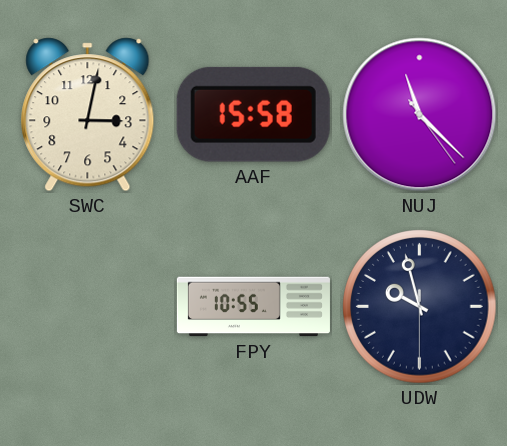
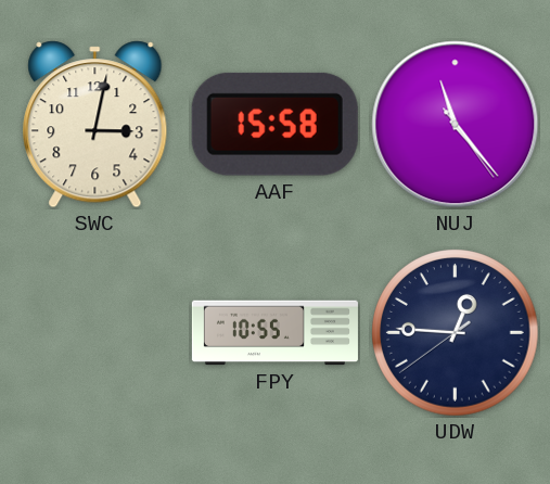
NUJ: 11:22 -> 11:23
UDW: 9:57 -> 12:45
